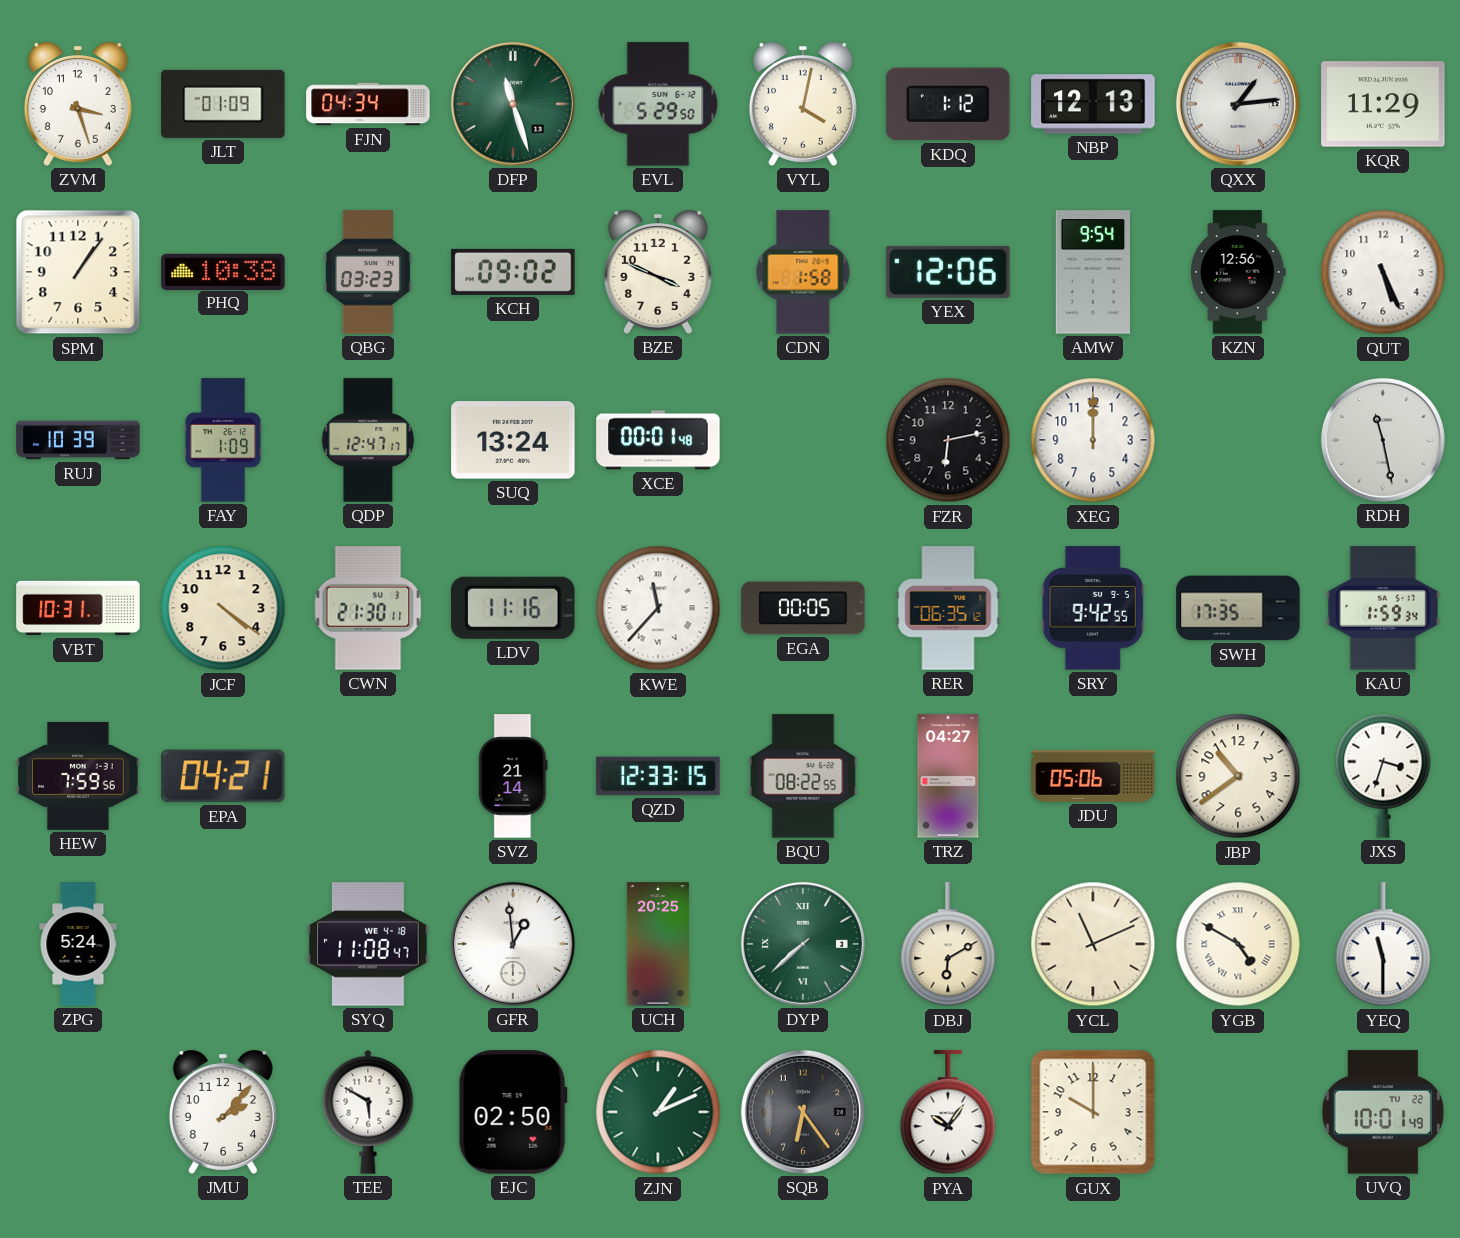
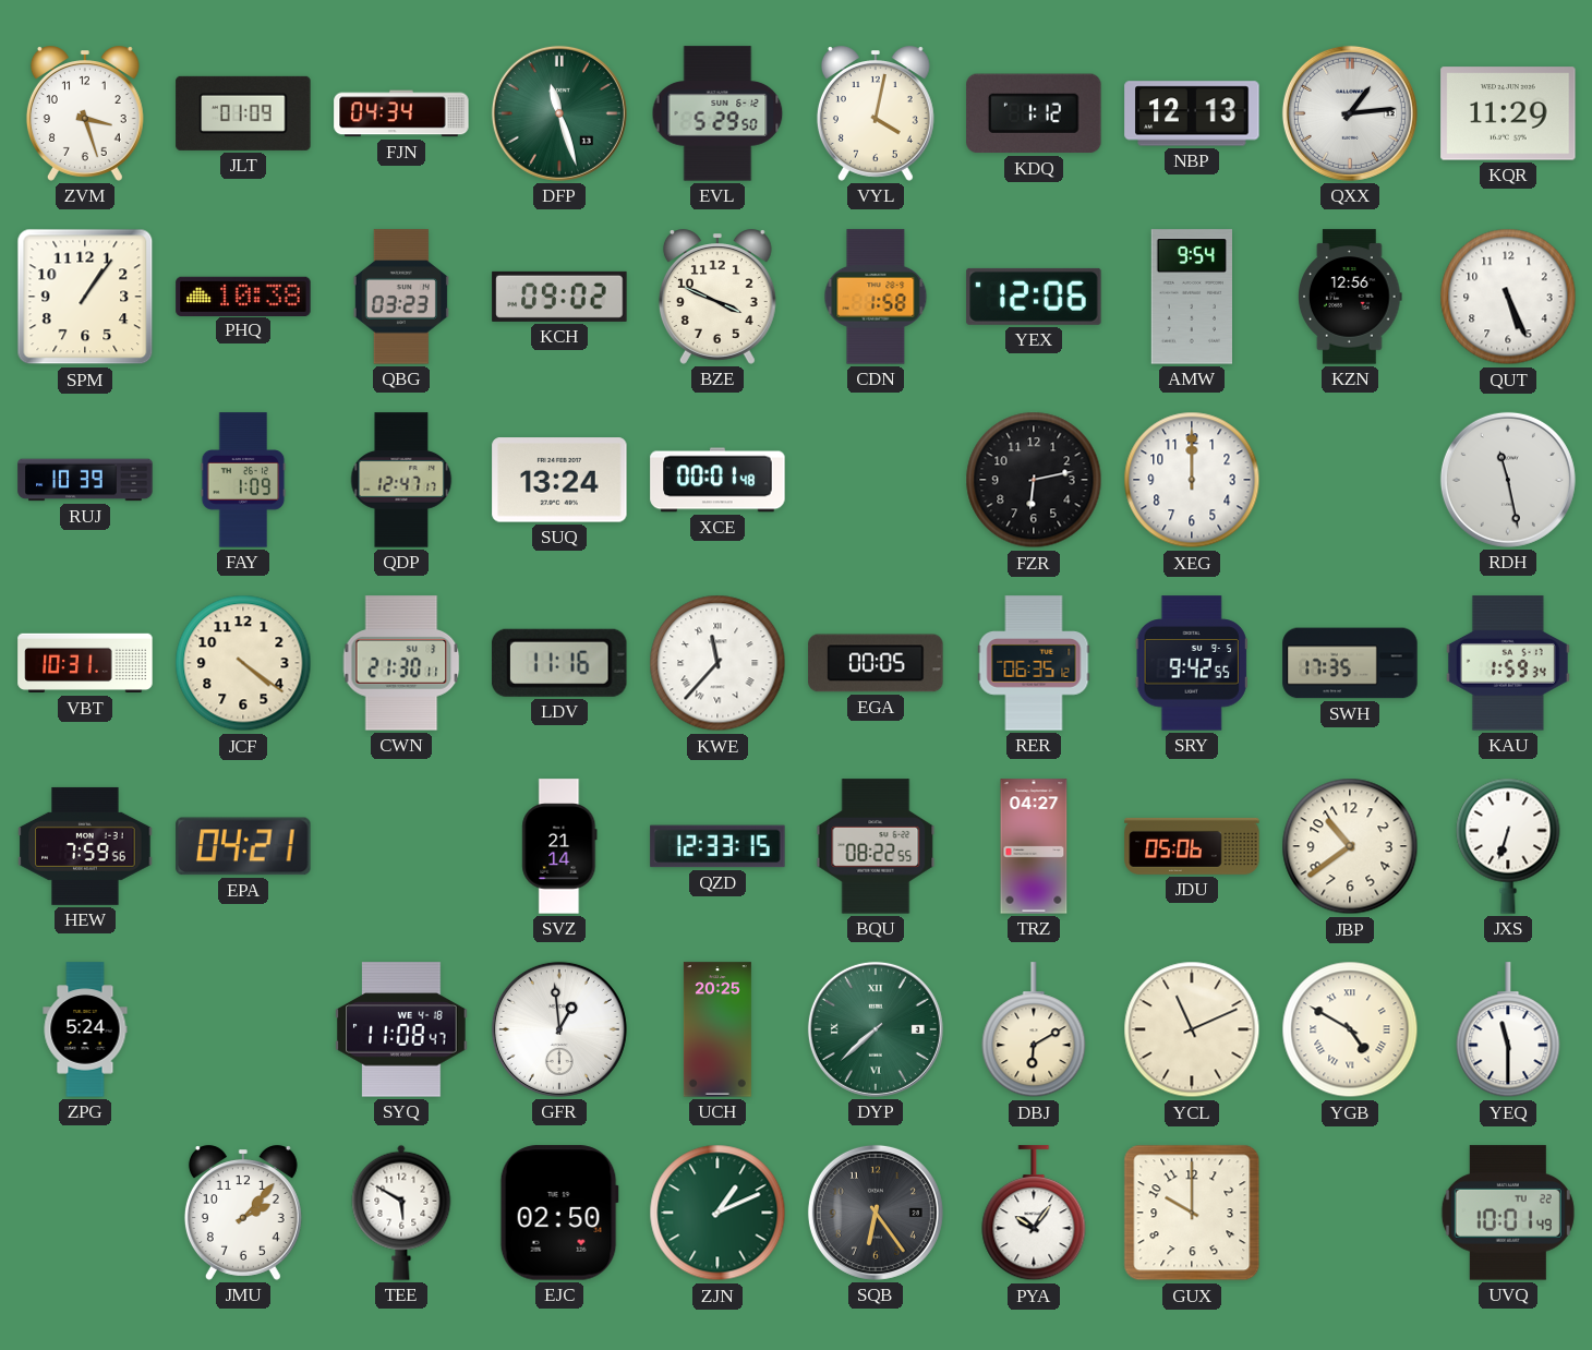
JXS: 3:33 -> 6:33
